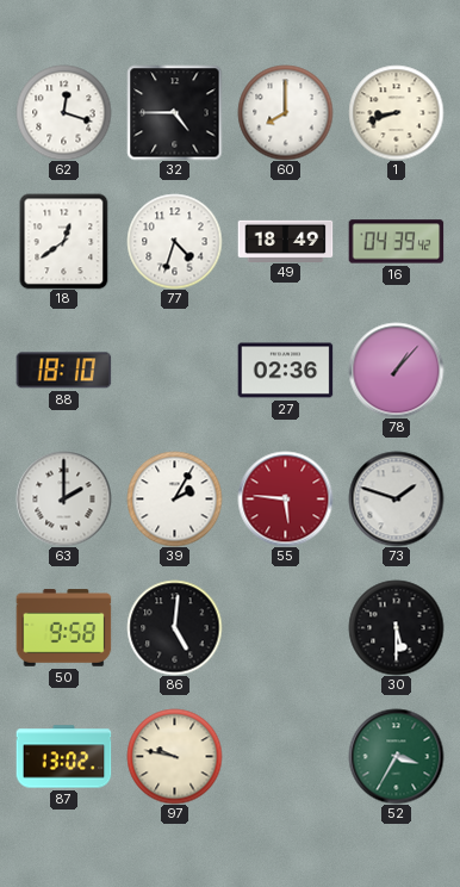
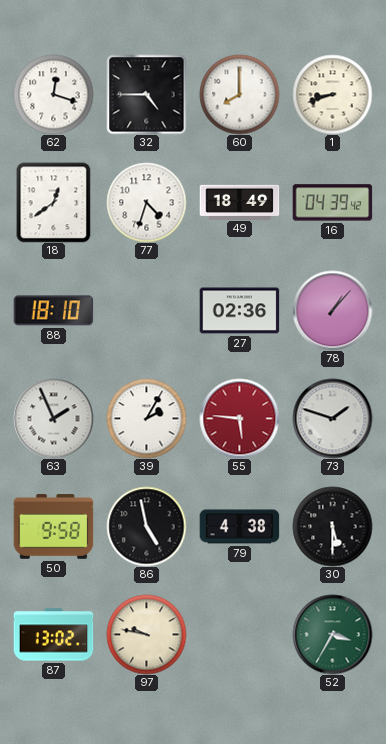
63: 2:00 -> 1:56
86: 5:01 -> 4:58
79: none -> 4:38
